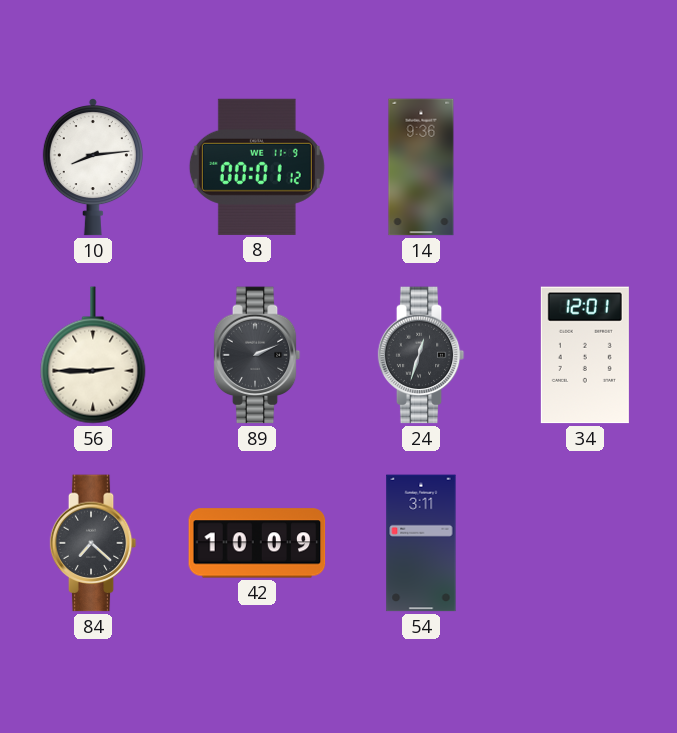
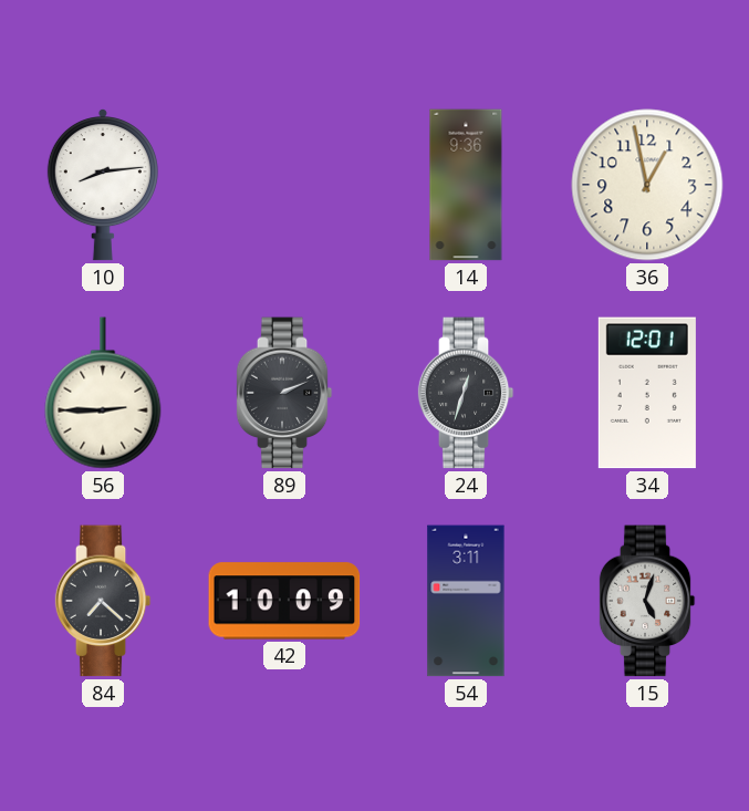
8: 00:01 -> none
36: none -> 12:58
15: none -> 5:03
